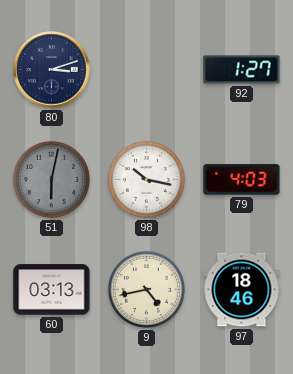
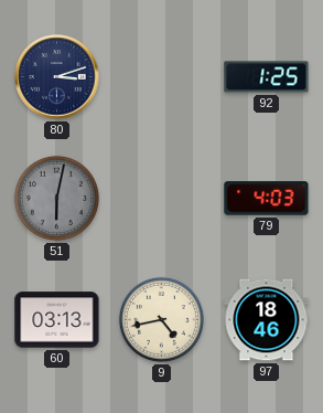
92: 1:27 -> 1:25
98: 10:17 -> none
